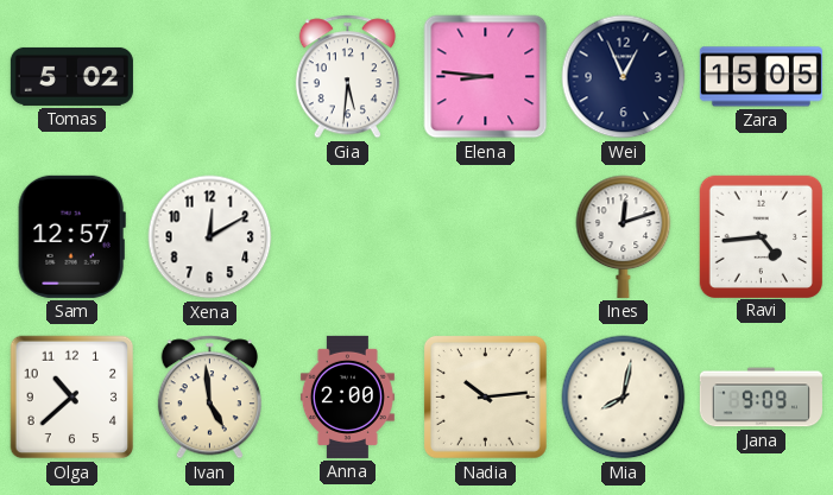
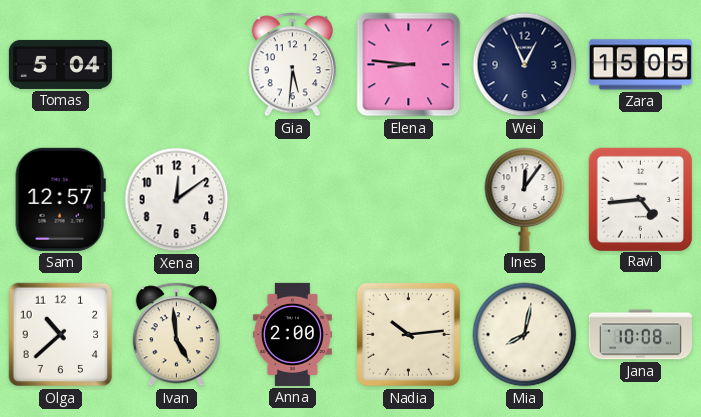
Tomas: 5:02 -> 5:04
Xena: 12:10 -> 12:09
Ines: 12:12 -> 12:06
Jana: 9:09 -> 10:08
